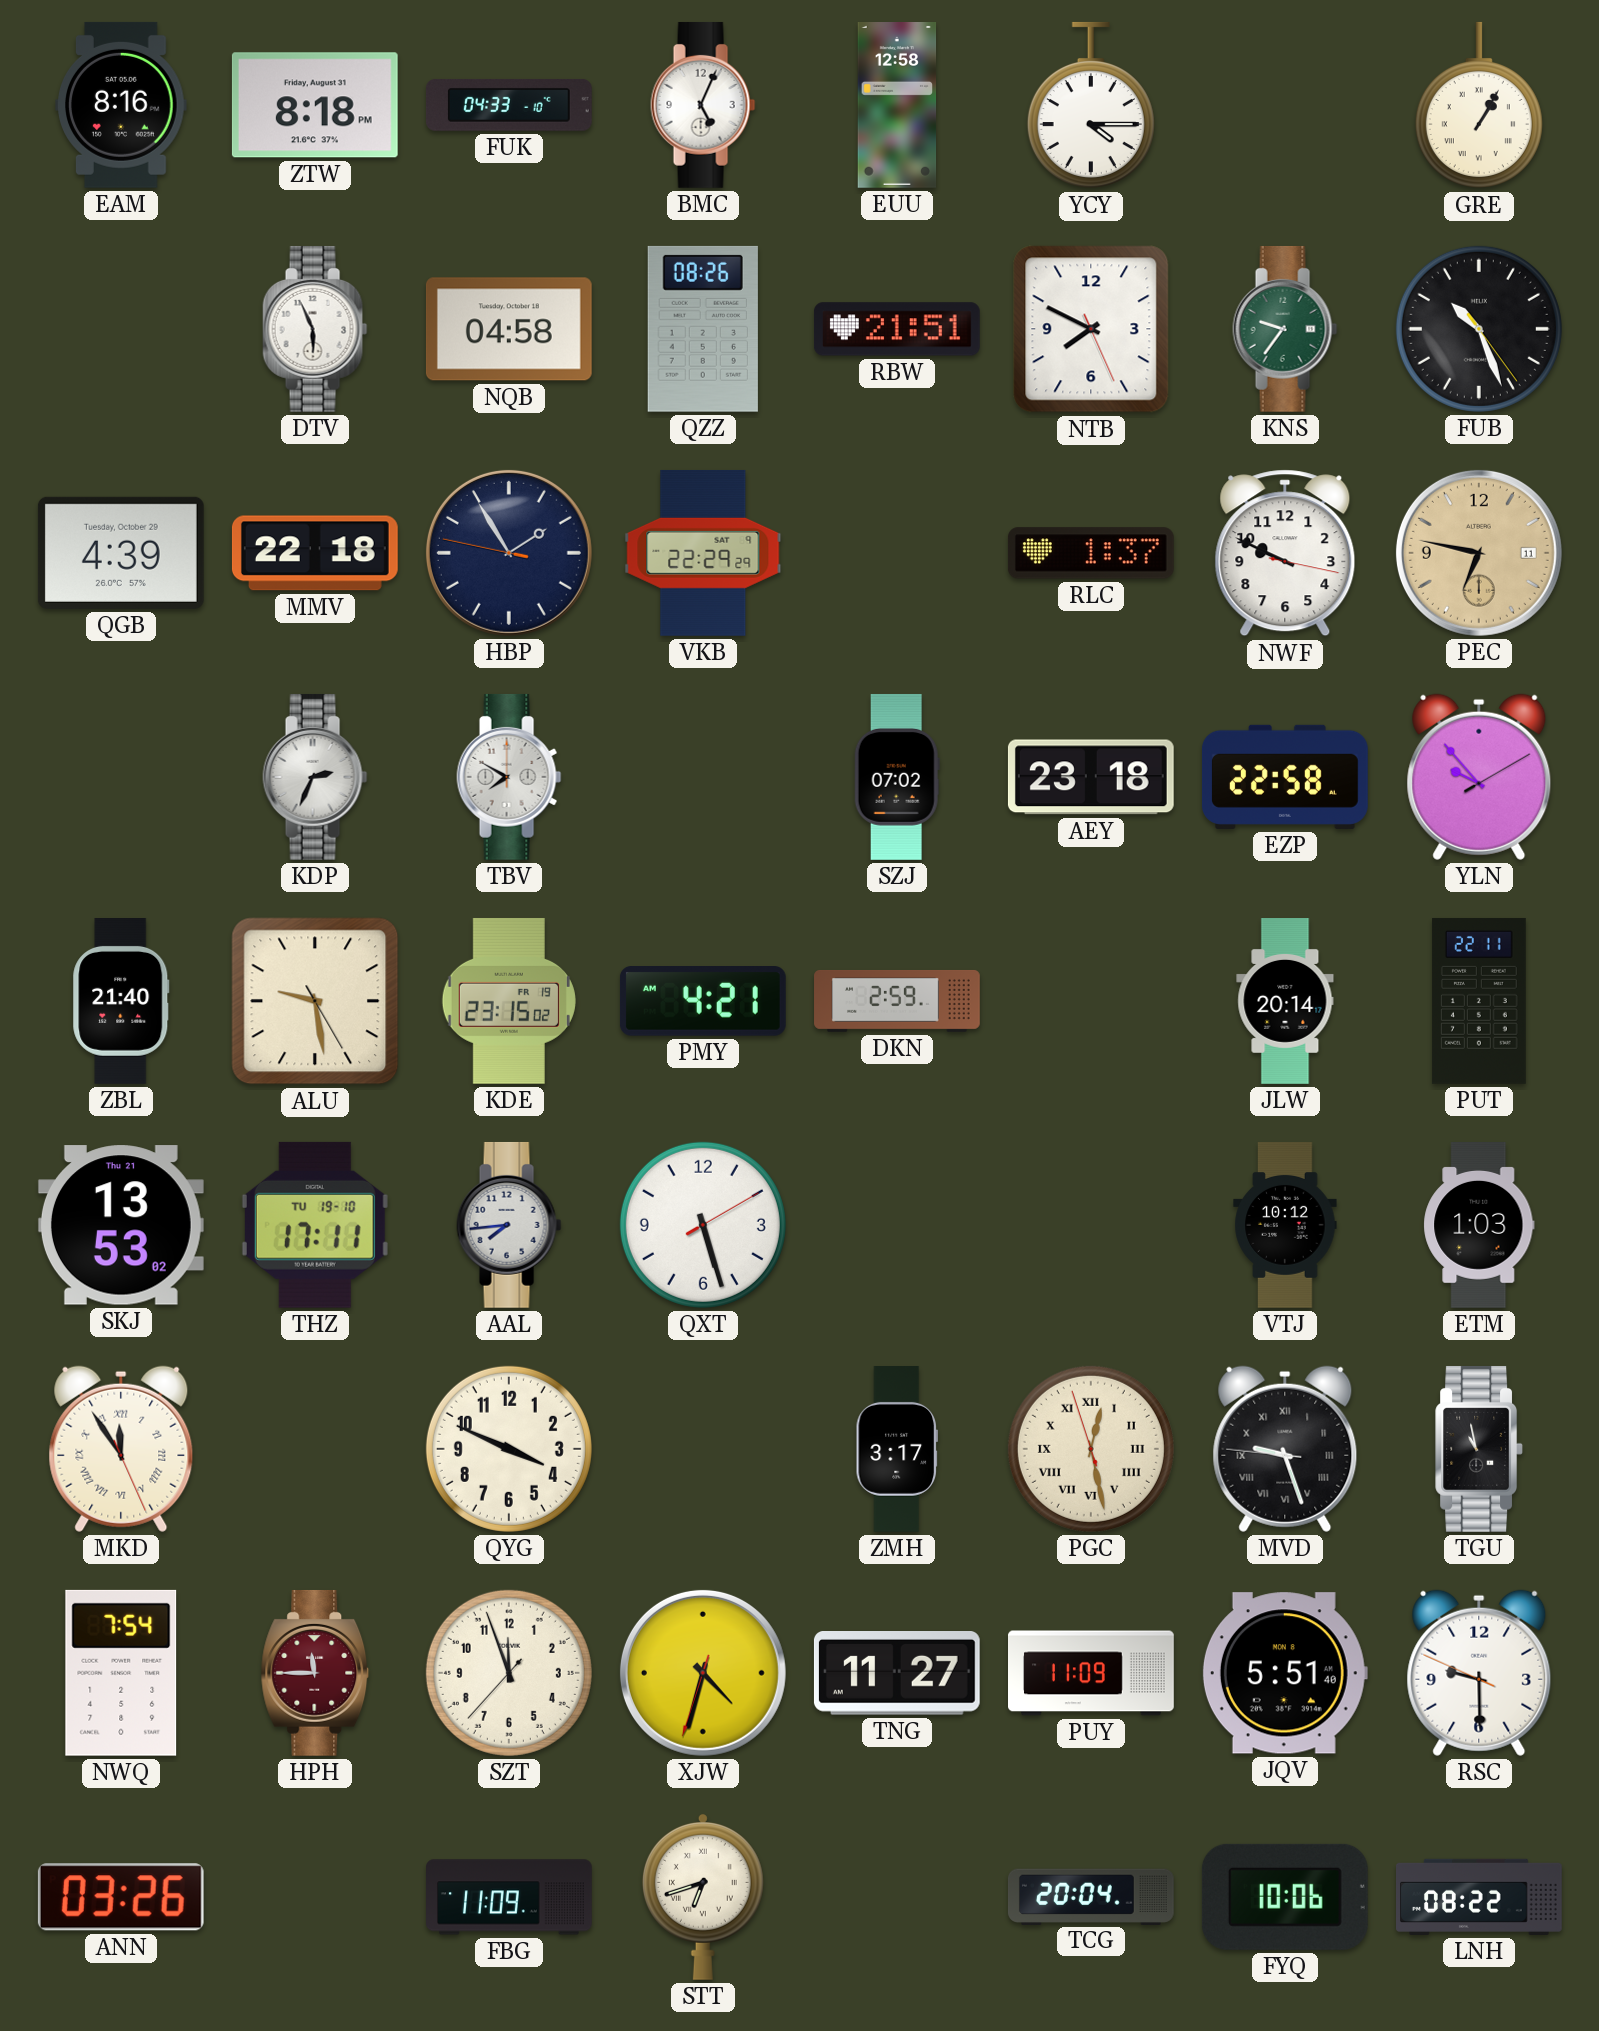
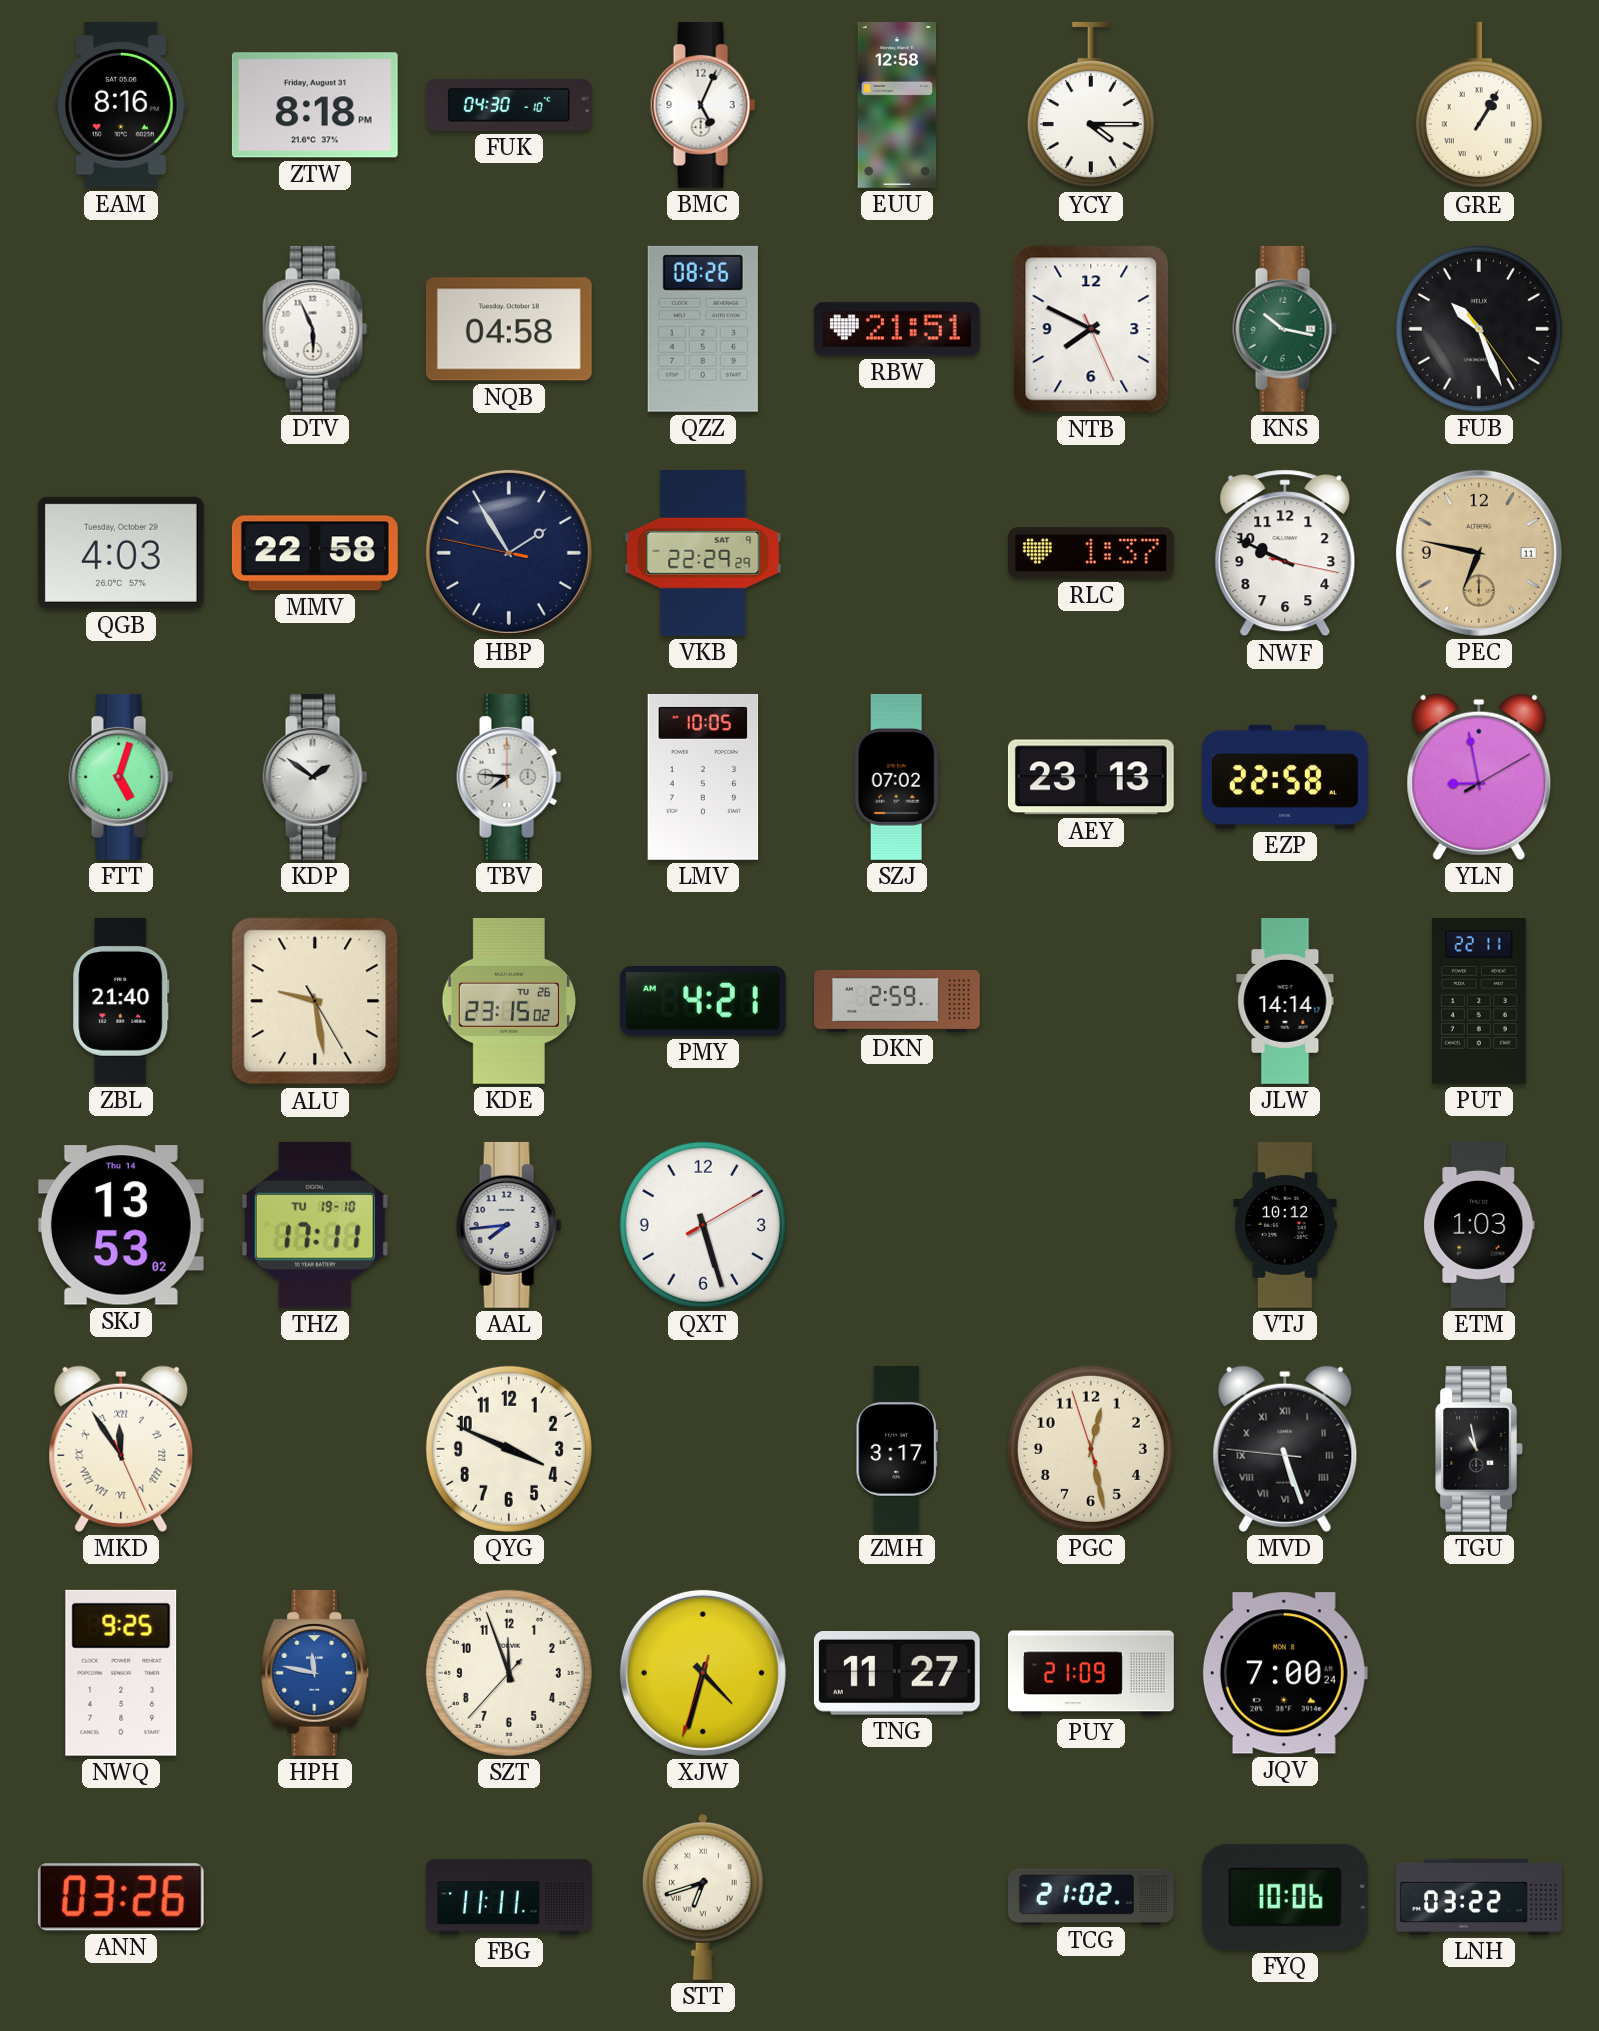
FUK: 04:33 -> 04:30
KNS: 9:36 -> 10:17
QGB: 4:39 -> 4:03
MMV: 22:18 -> 22:58
FTT: none -> 5:03
KDP: 2:34 -> 1:51
TBV: 7:50 -> 7:46
LMV: none -> 10:05
AEY: 23:18 -> 23:13
YLN: 9:53 -> 8:58
KDE date: FR 19 -> TU 26
JLW: 20:14 -> 14:14
SKJ date: Thu 21 -> Thu 14
PGC numerals: Roman -> Arabic
MVD: 9:26 -> 5:26
NWQ: 7:54 -> 9:25
HPH: 11:45 -> 11:47
HPH dial: burgundy -> blue
PUY: 11:09 -> 21:09
JQV: 5:51 -> 7:00
RSC: 9:29 -> none
FBG: 11:09 -> 11:11
TCG: 20:04 -> 21:02
LNH: 08:22 -> 03:22
